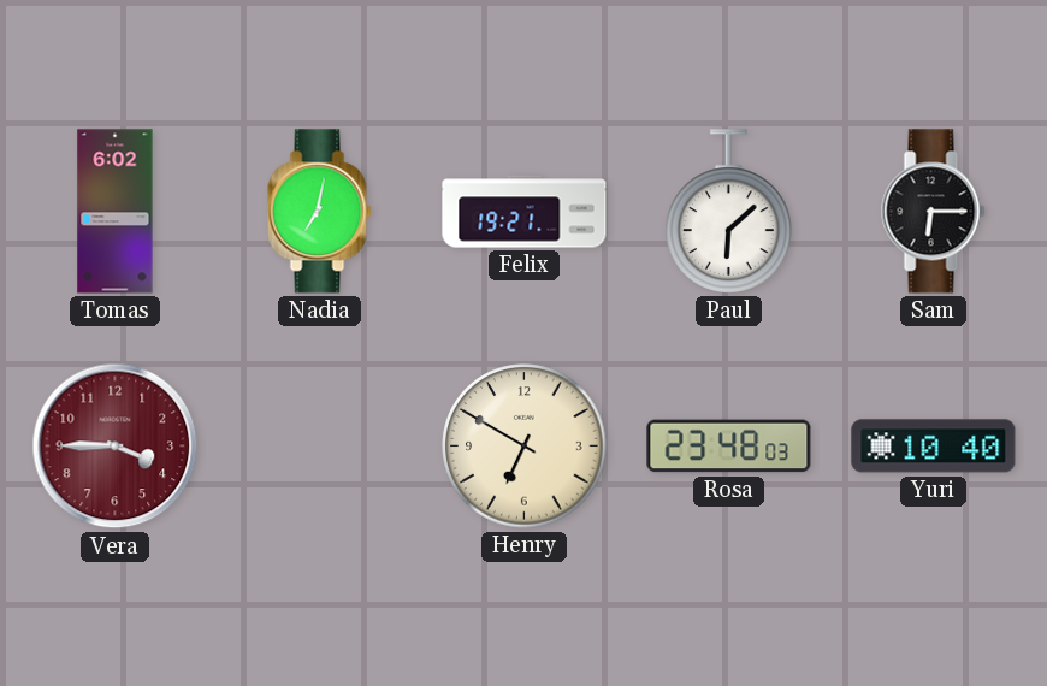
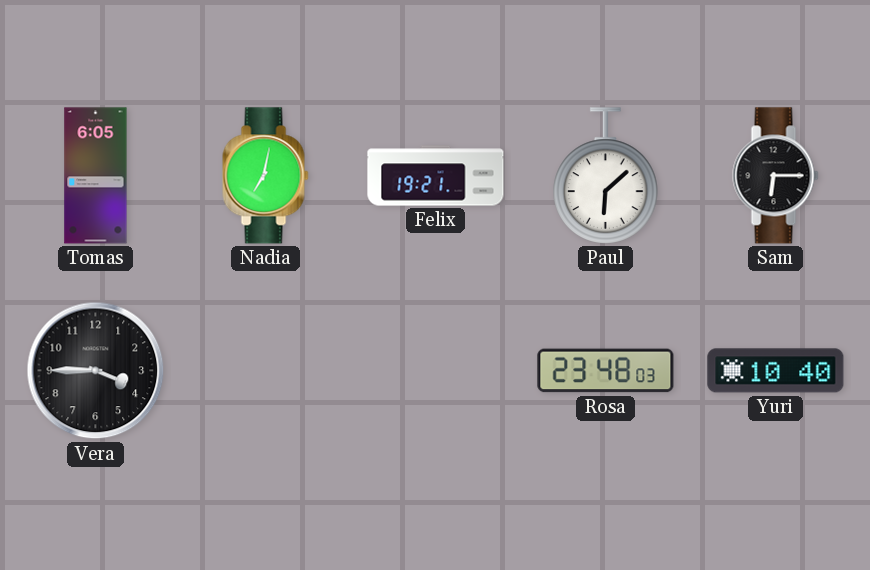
Tomas: 6:02 -> 6:05
Vera dial: burgundy -> black
Henry: 6:50 -> none
